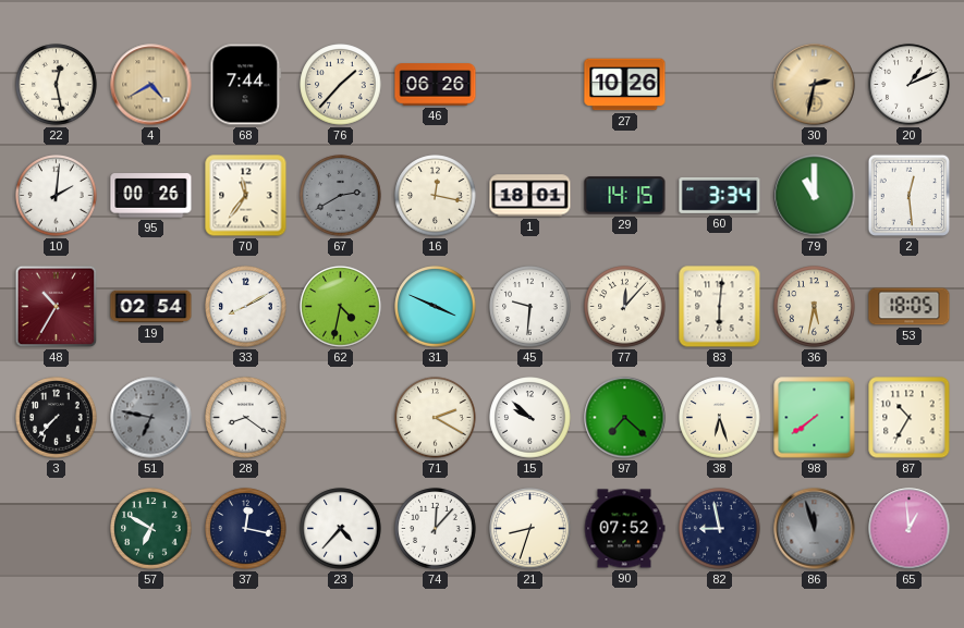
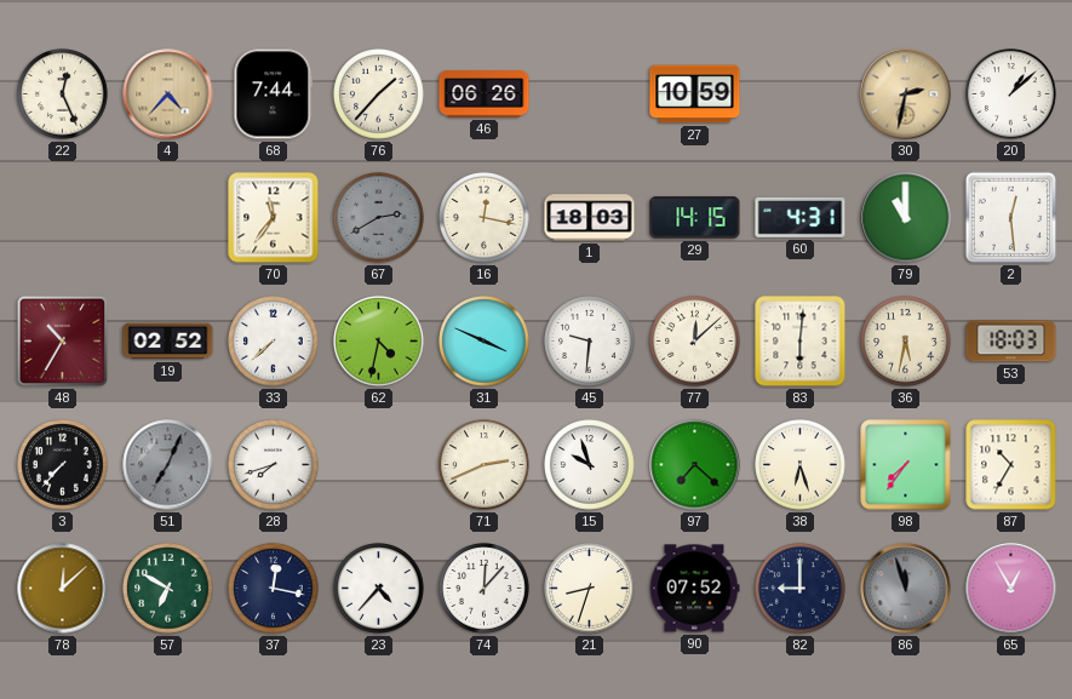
22: 12:28 -> 12:26
4: 4:40 -> 4:37
27: 10:26 -> 10:59
20: 1:11 -> 1:08
10: 2:01 -> none
95: 00:26 -> none
1: 18:01 -> 18:03
60: 3:34 -> 4:31
19: 02:54 -> 02:52
33: 8:10 -> 7:38
77: 12:07 -> 12:08
53: 18:05 -> 18:03
51: 6:47 -> 7:04
28: 8:21 -> 7:42
71: 2:20 -> 2:41
15: 9:52 -> 9:57
98: 7:39 -> 7:36
78: none -> 12:08
82: 8:58 -> 9:00
65: 12:59 -> 12:55
